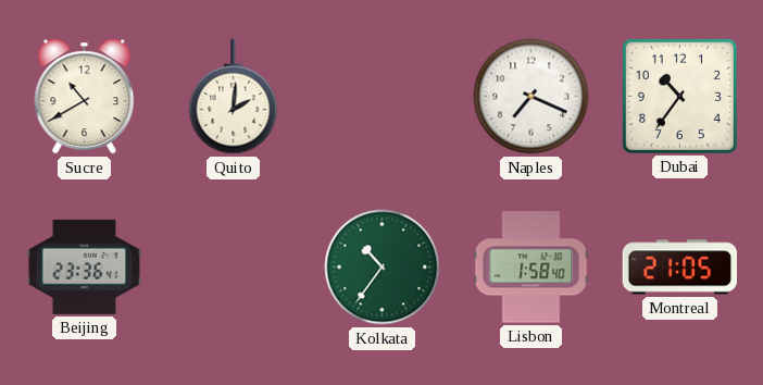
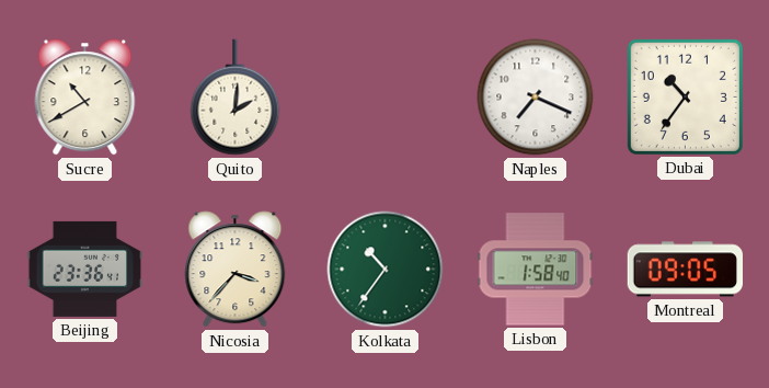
Nicosia: none -> 3:37
Montreal: 21:05 -> 09:05
